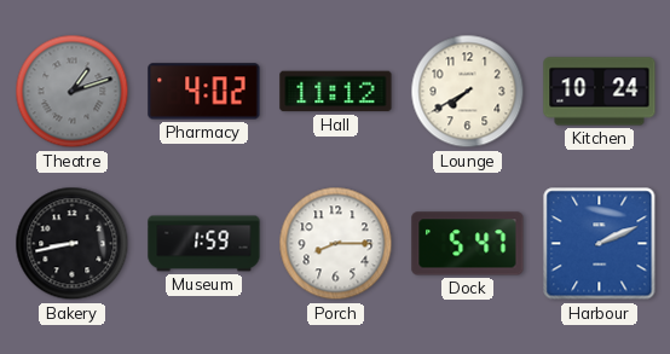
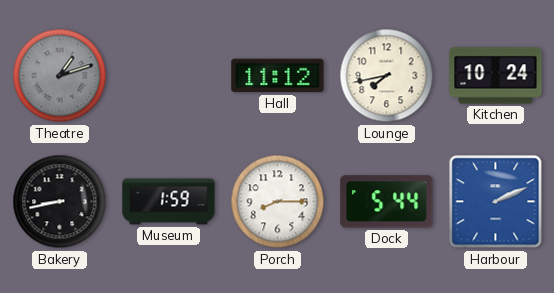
Pharmacy: 4:02 -> none
Lounge: 7:40 -> 7:43
Dock: 5:47 -> 5:44
